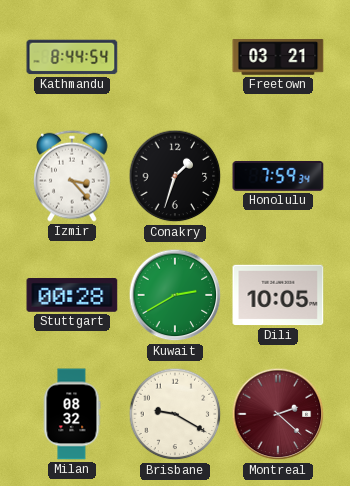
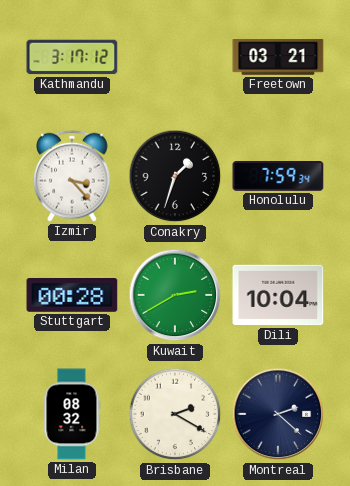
Kathmandu: 8:44 -> 3:17
Dili: 10:05 -> 10:04
Brisbane: 9:20 -> 2:20
Montreal dial: burgundy -> navy
